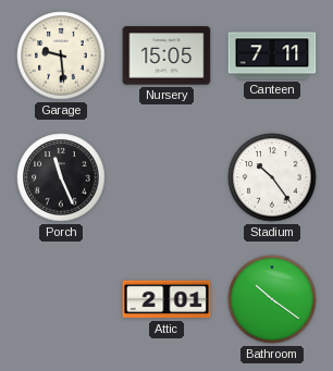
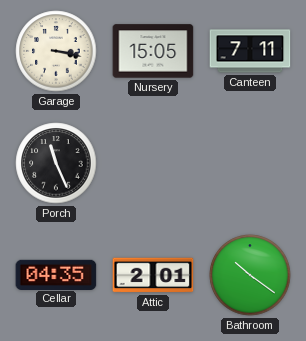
Garage: 9:29 -> 3:17
Stadium: 10:24 -> none
Cellar: none -> 04:35
